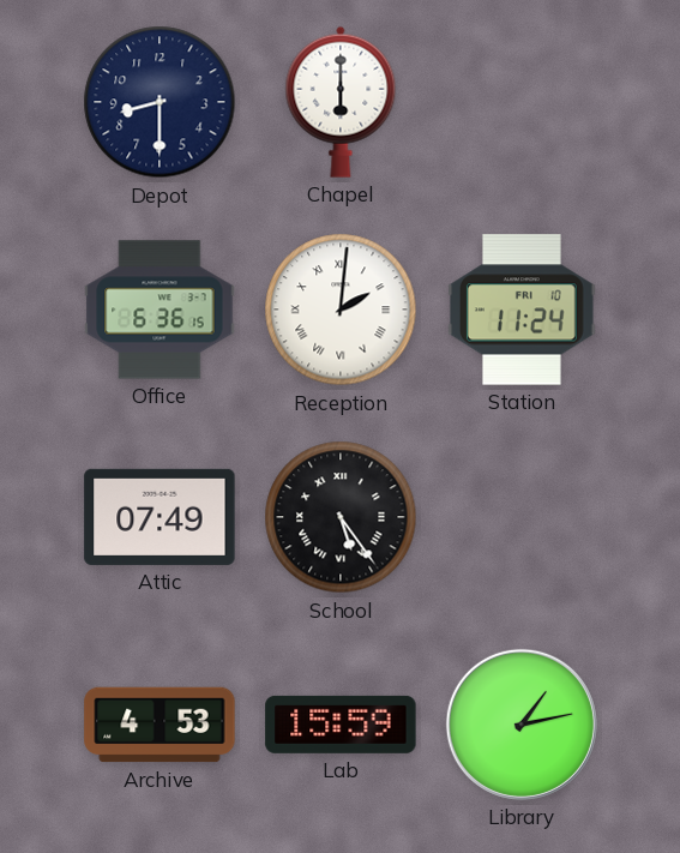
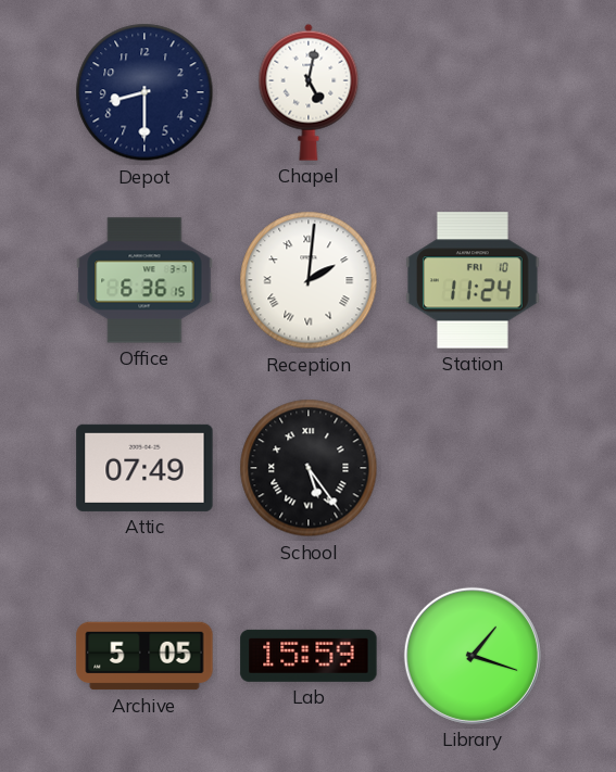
Chapel: 6:00 -> 5:02
Archive: 4:53 -> 5:05
Library: 1:13 -> 1:18
